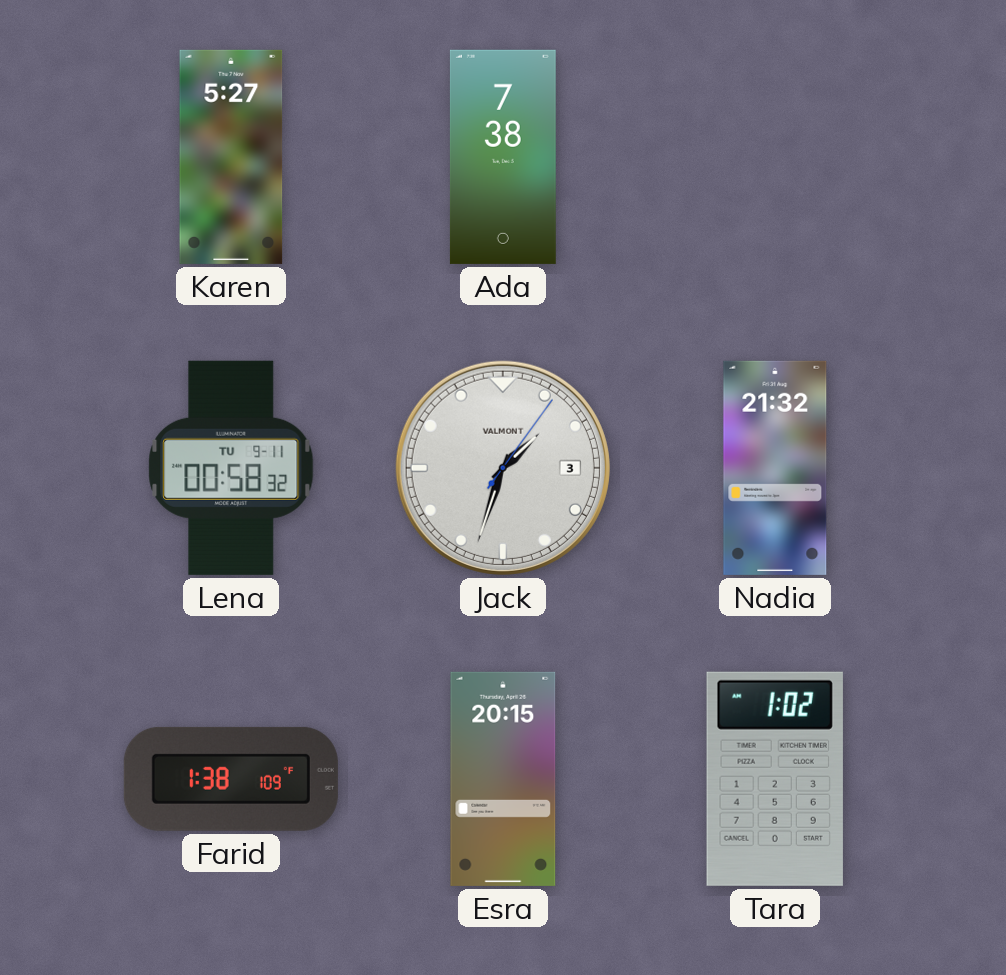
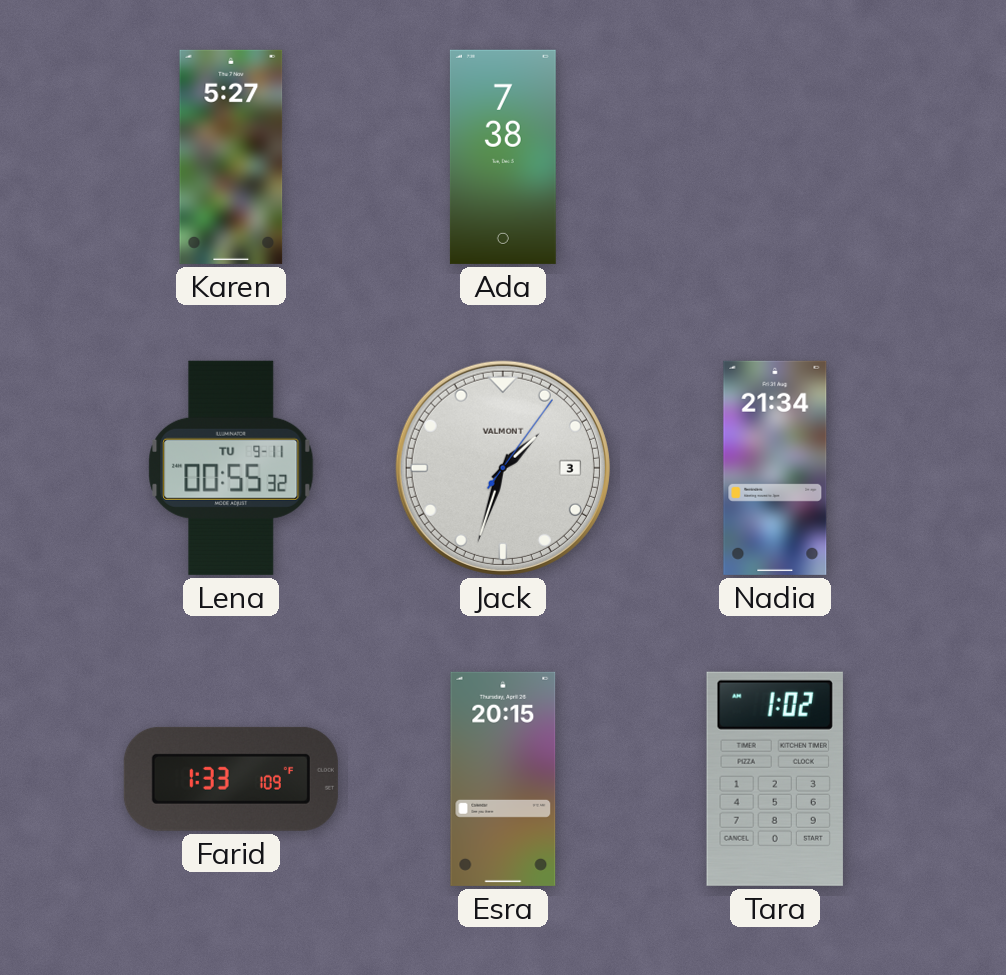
Lena: 00:58 -> 00:55
Nadia: 21:32 -> 21:34
Farid: 1:38 -> 1:33
